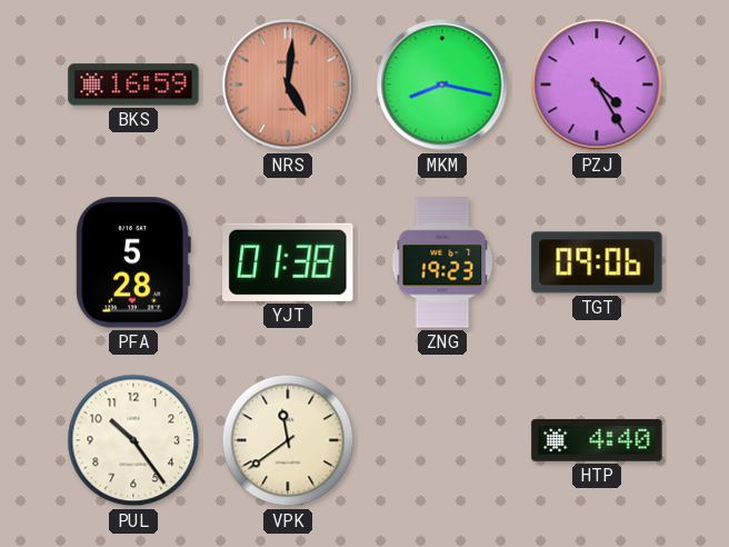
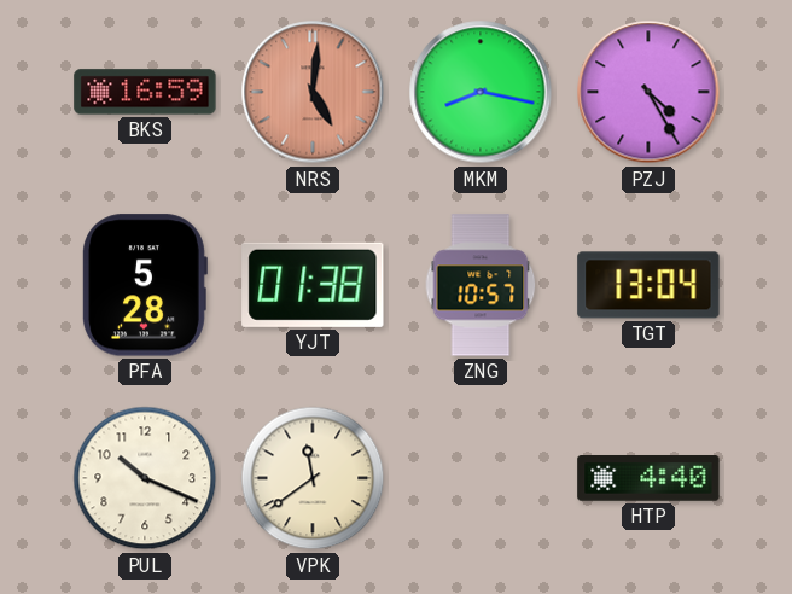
ZNG: 19:23 -> 10:57
TGT: 09:06 -> 13:04
PUL: 10:24 -> 10:19
